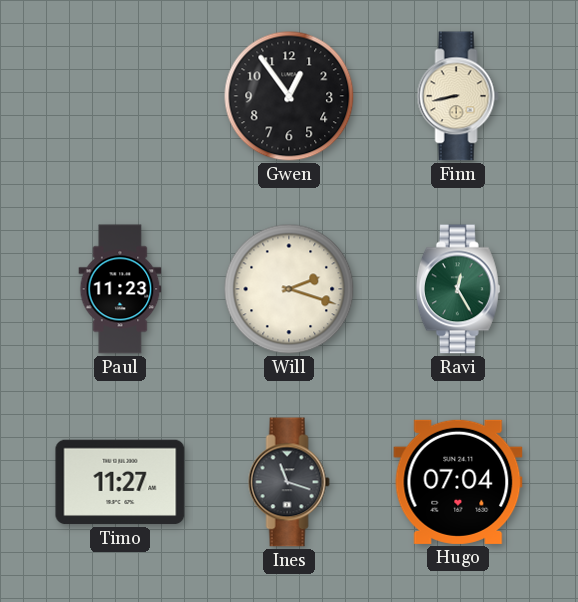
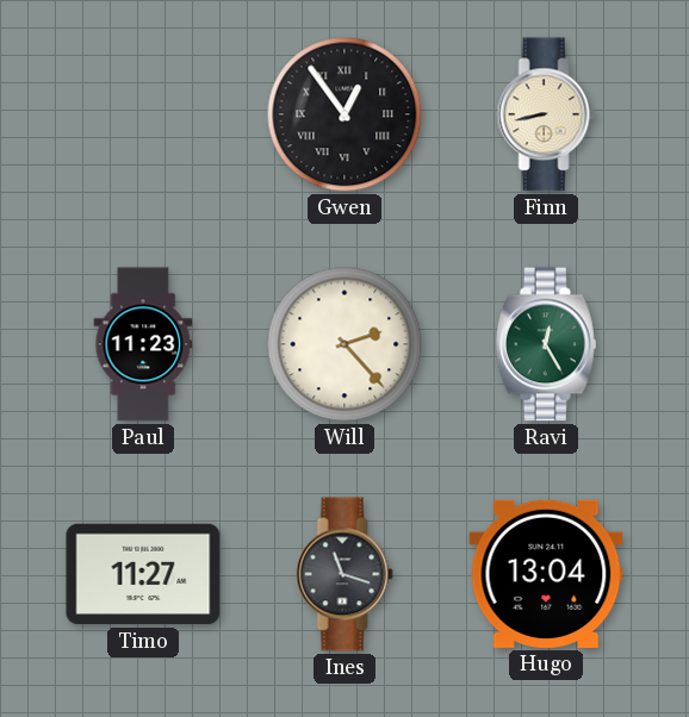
Gwen numerals: Arabic -> Roman
Will: 2:18 -> 2:23
Hugo: 07:04 -> 13:04
